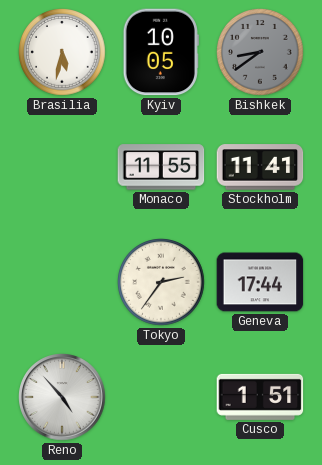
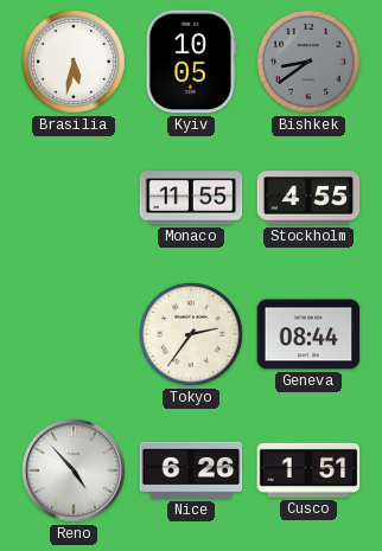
Stockholm: 11:41 -> 4:55
Geneva: 17:44 -> 08:44
Nice: none -> 6:26
